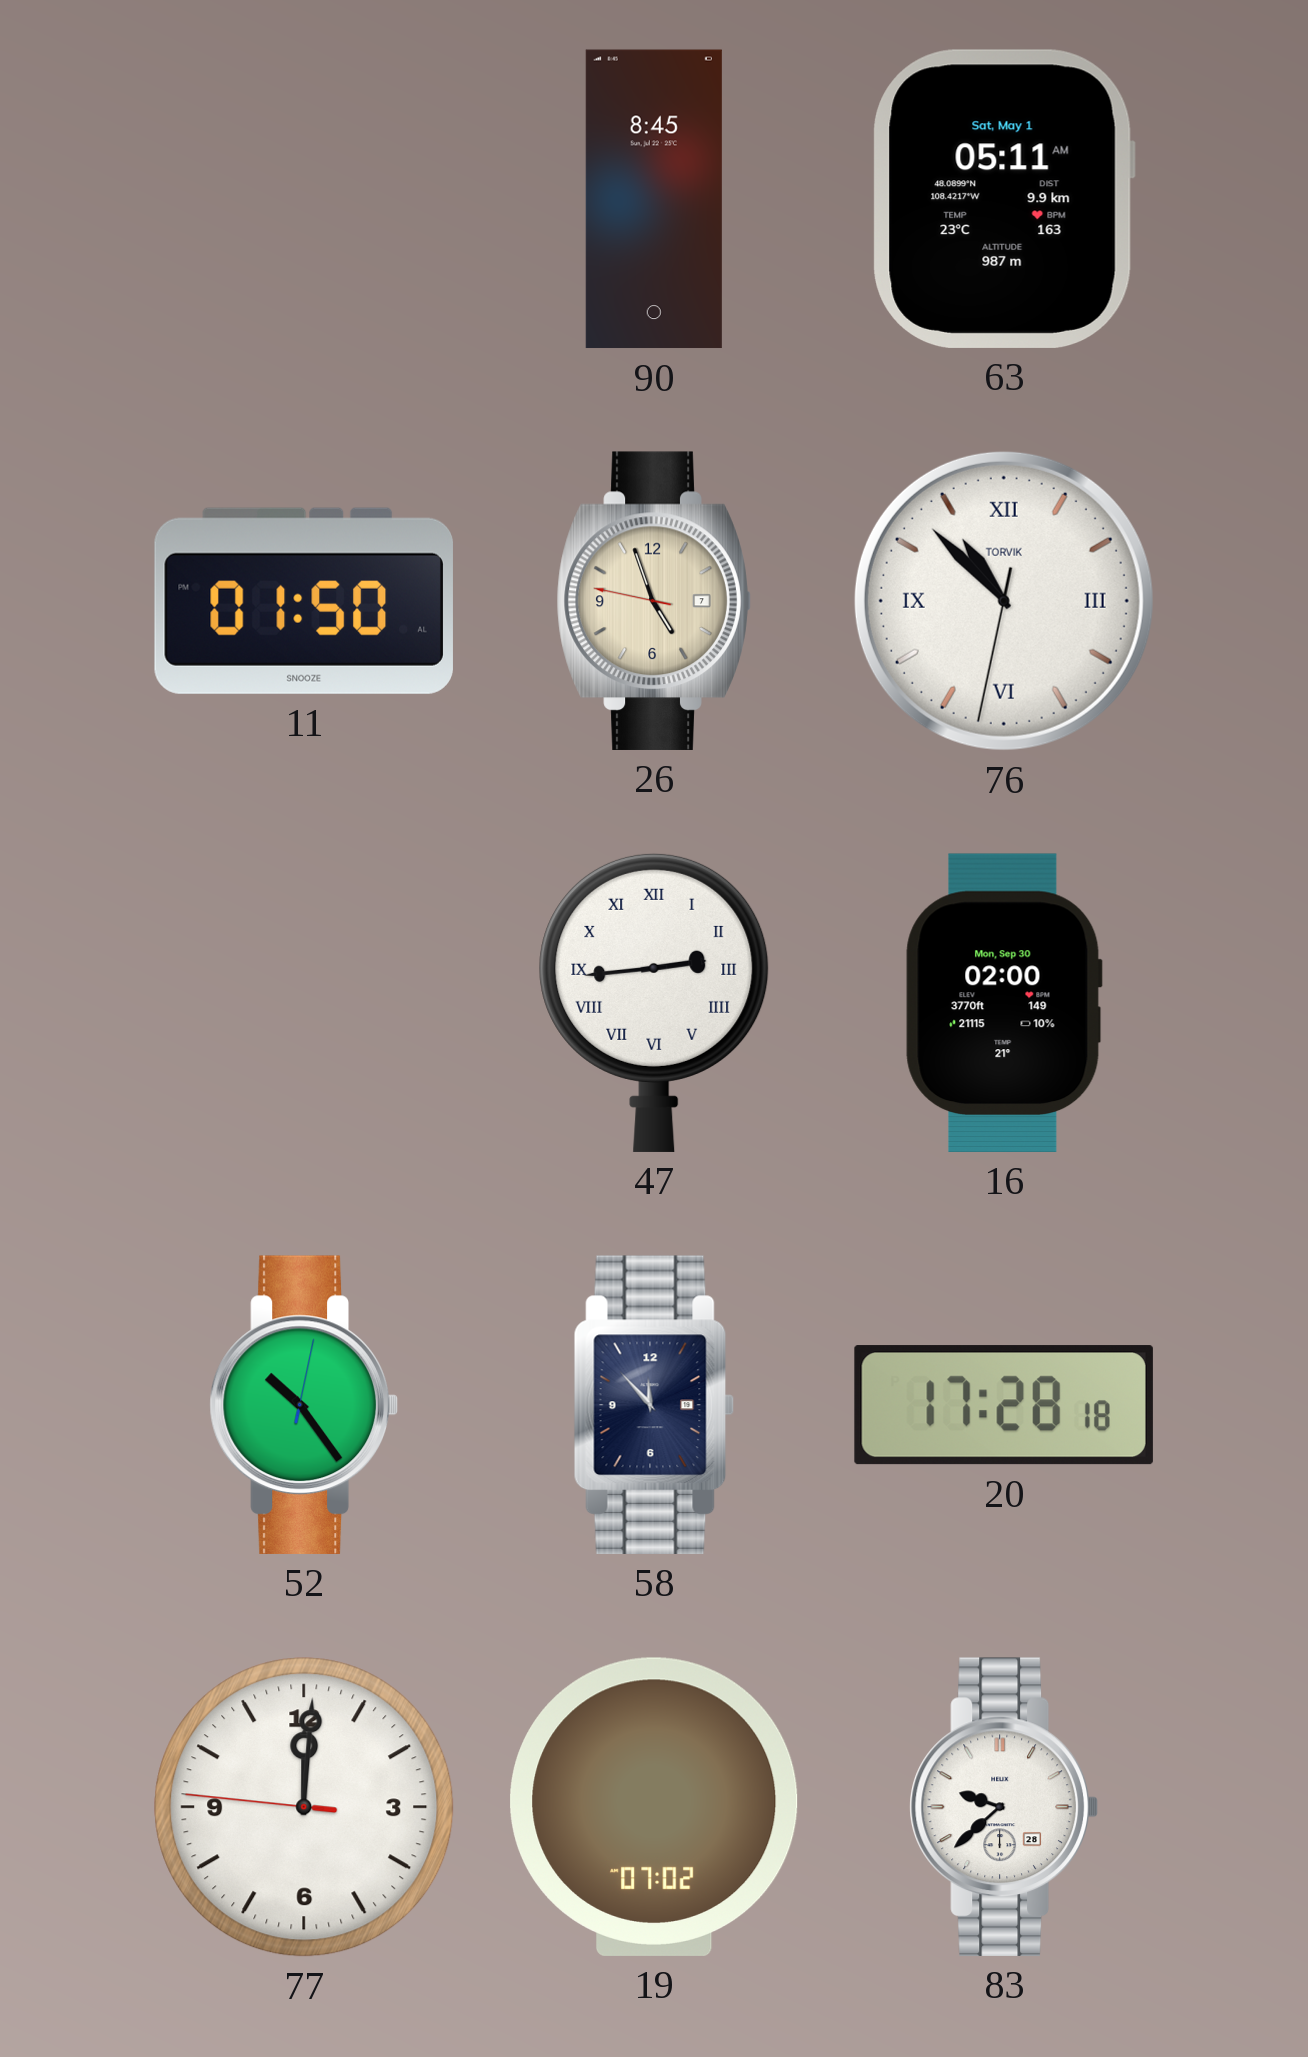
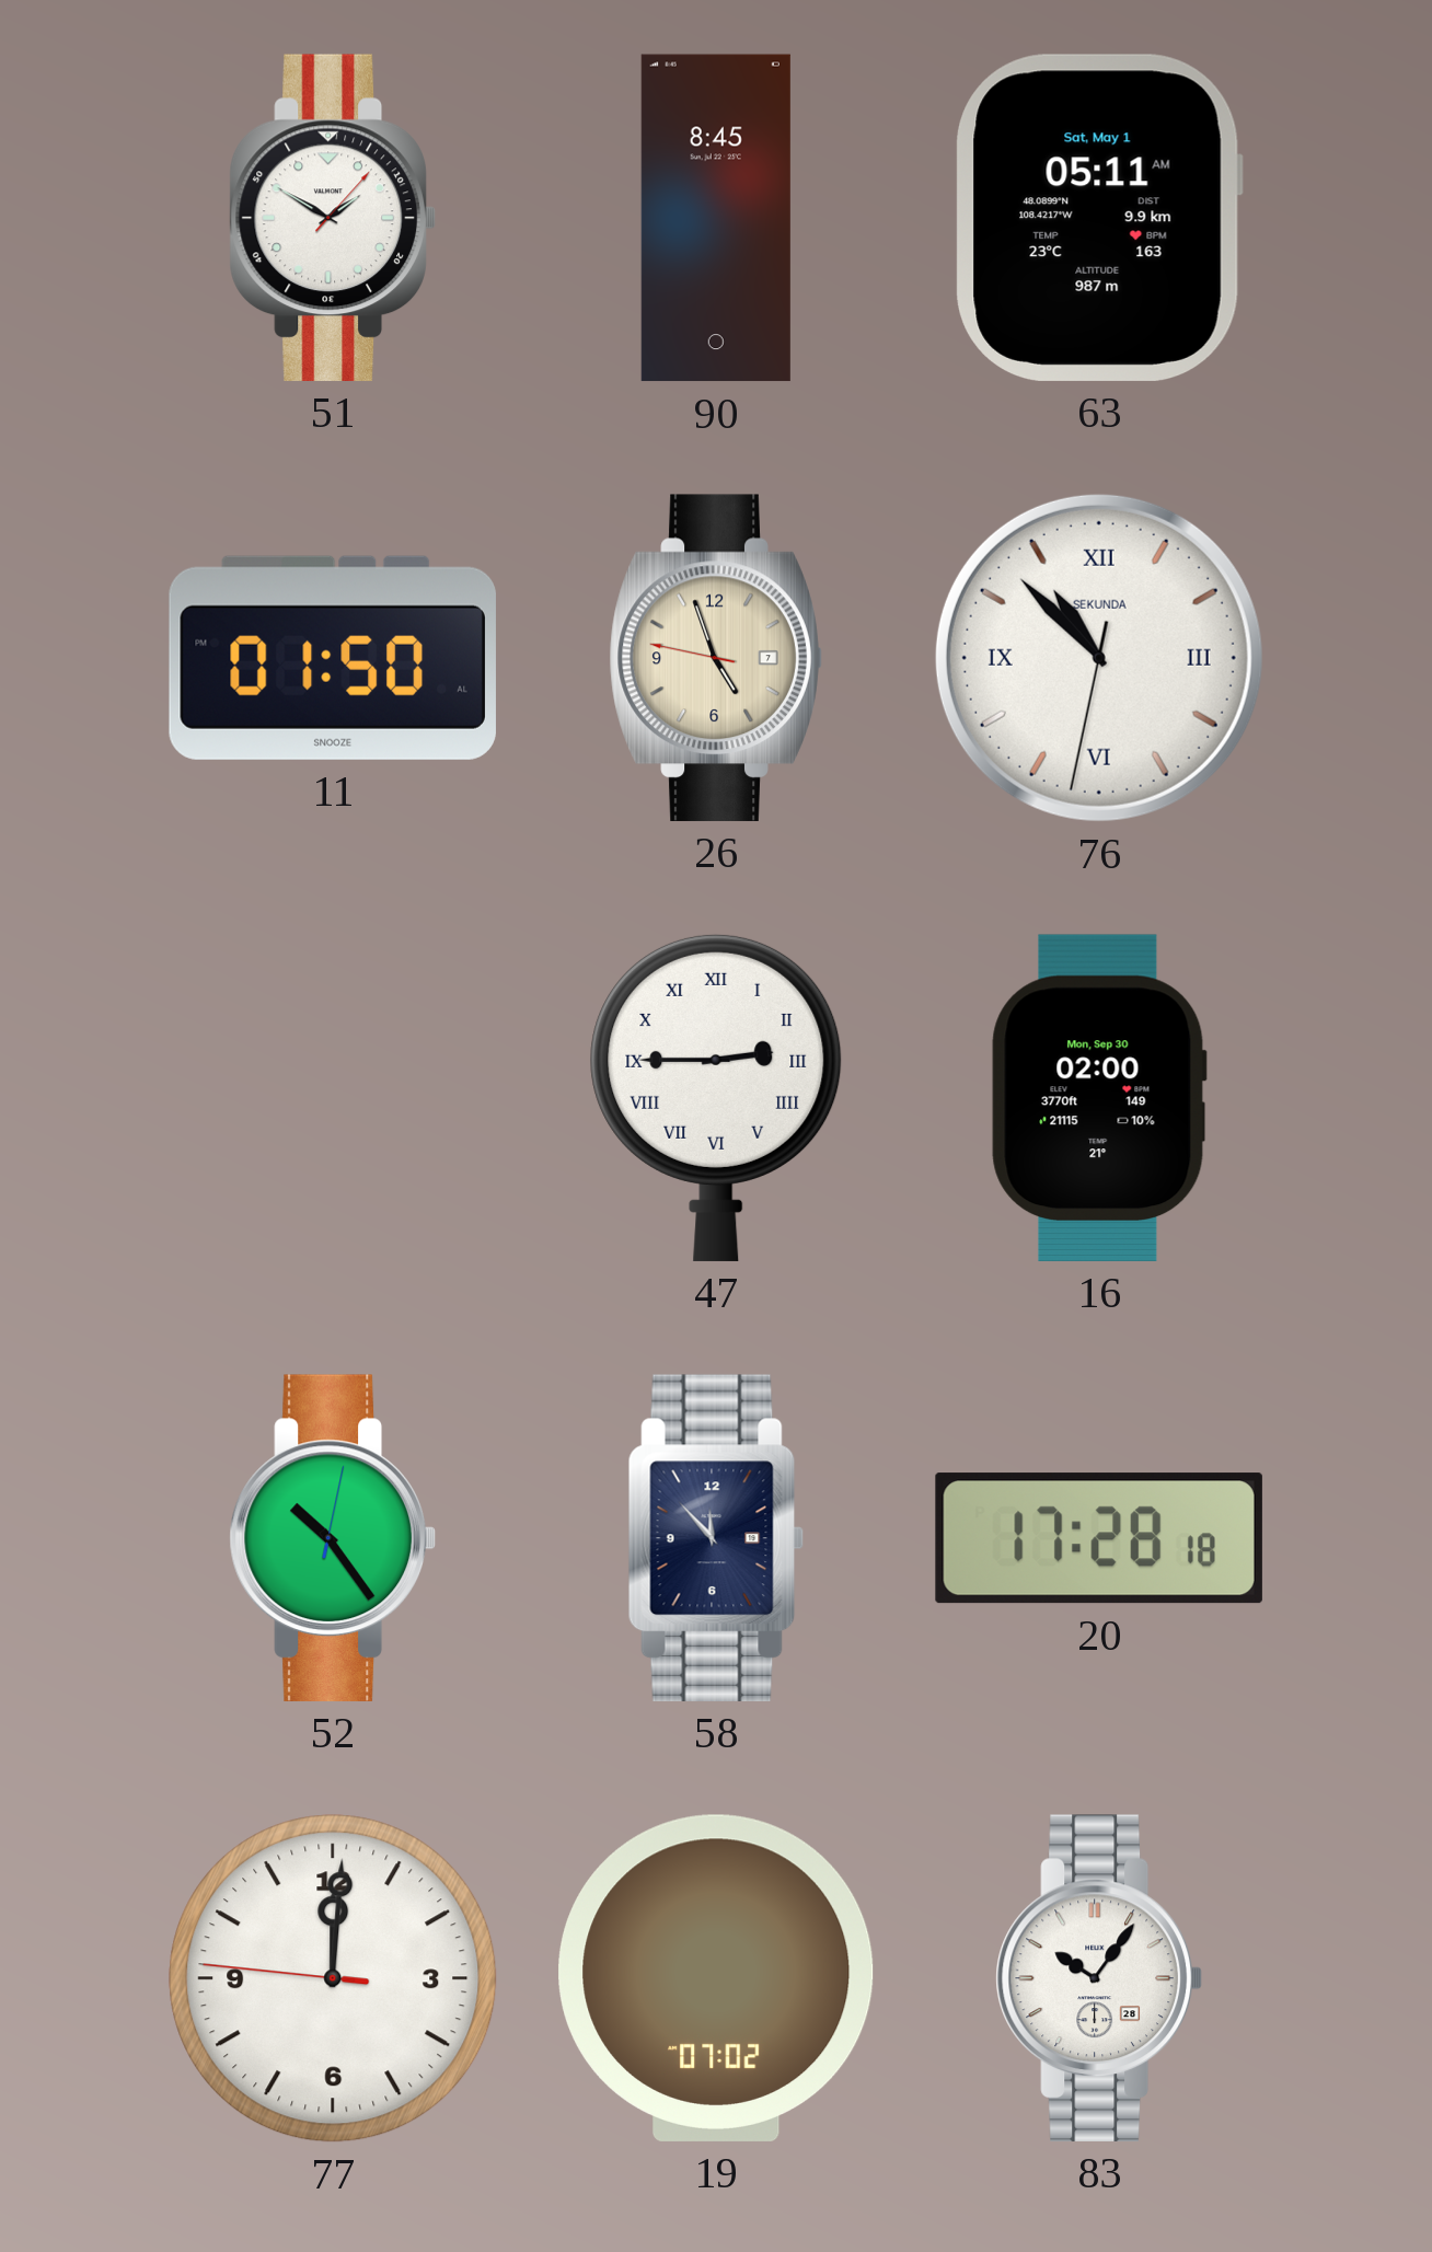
51: none -> 1:50
76 brand: TORVIK -> SEKUNDA
47: 2:44 -> 2:45
83: 9:38 -> 10:06
